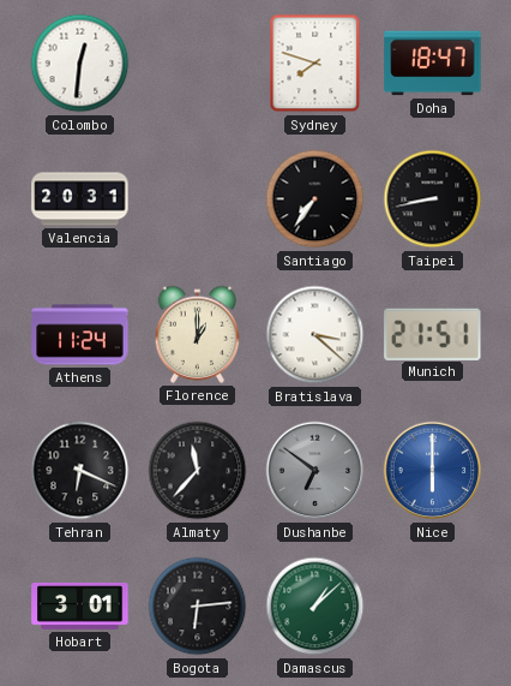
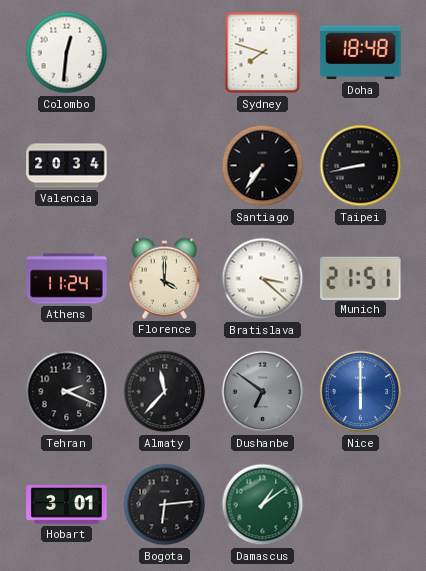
Doha: 18:47 -> 18:48
Valencia: 20:31 -> 20:34
Florence: 1:00 -> 4:00
Tehran: 6:19 -> 2:19
Damascus: 1:08 -> 1:09
